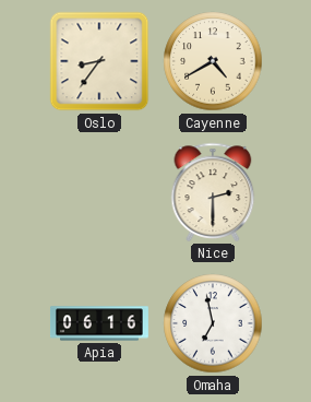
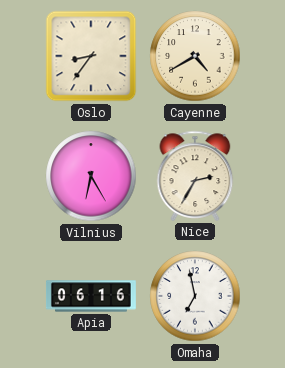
Vilnius: none -> 6:25
Nice: 2:30 -> 2:35
